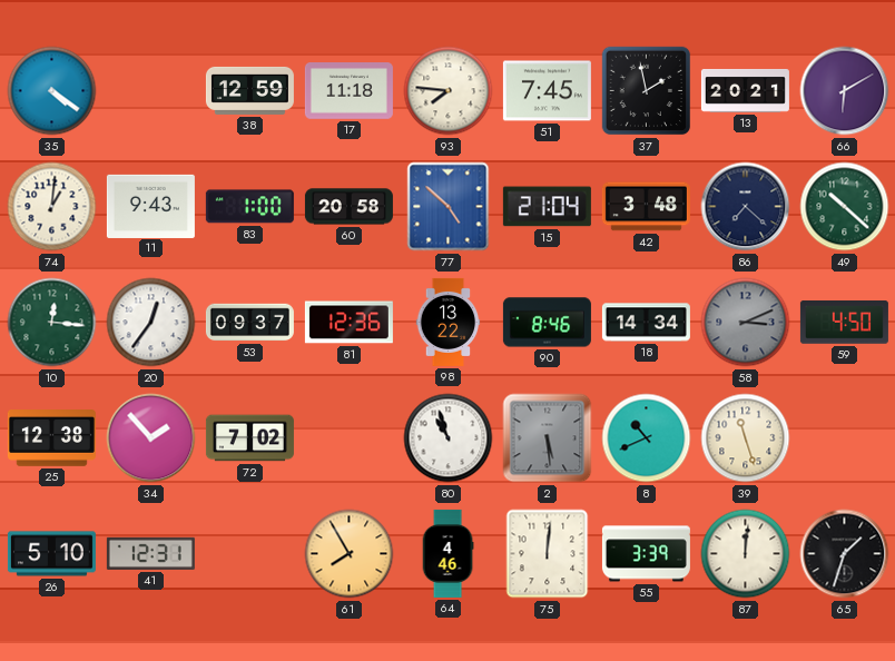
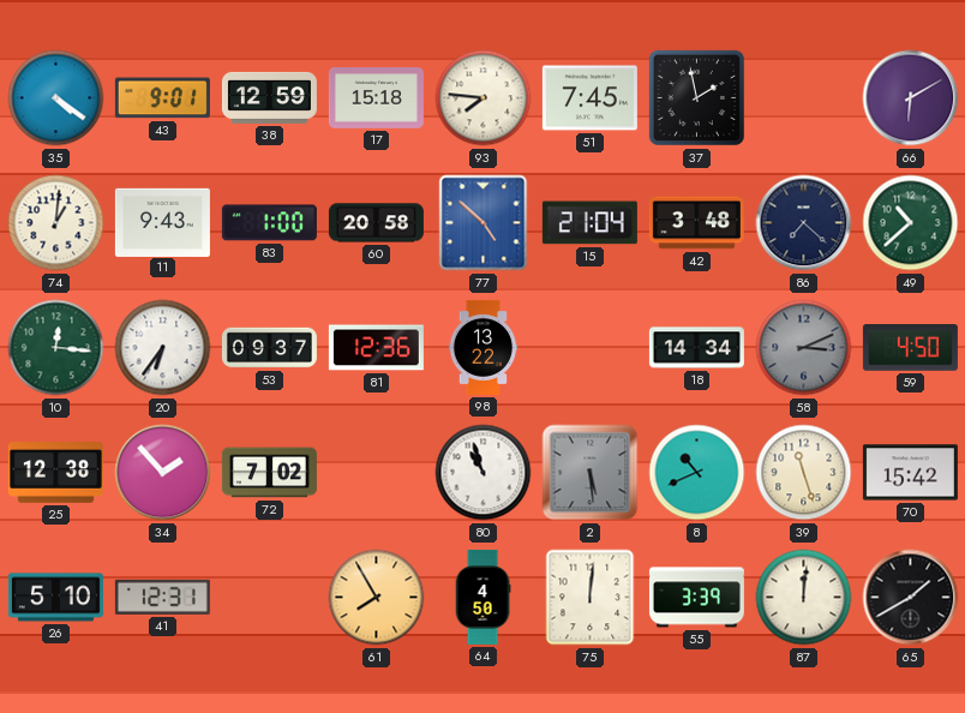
43: none -> 9:01
17: 11:18 -> 15:18
13: 20:21 -> none
49: 10:22 -> 10:38
20: 12:36 -> 6:36
90: 8:46 -> none
70: none -> 15:42
64: 4:46 -> 4:50
65: 1:33 -> 1:40
